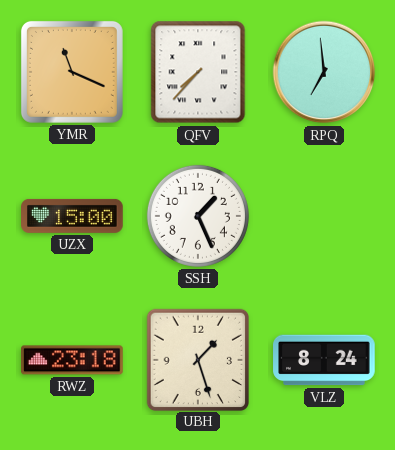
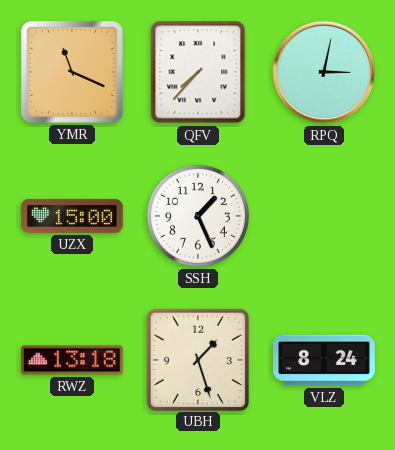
RPQ: 6:59 -> 3:02
RWZ: 23:18 -> 13:18
